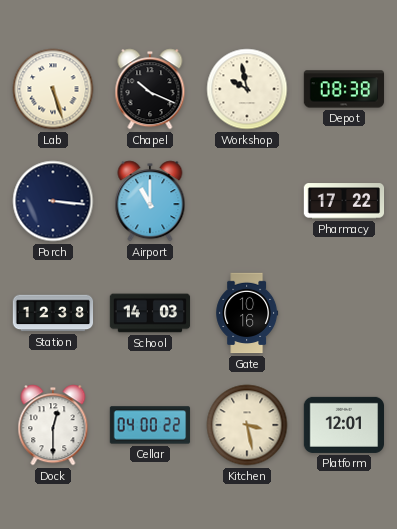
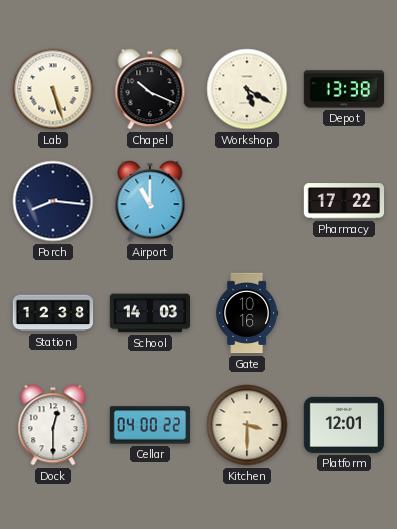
Workshop: 9:58 -> 5:20
Depot: 08:38 -> 13:38
Porch: 3:16 -> 8:16
Kitchen: 3:28 -> 3:30
